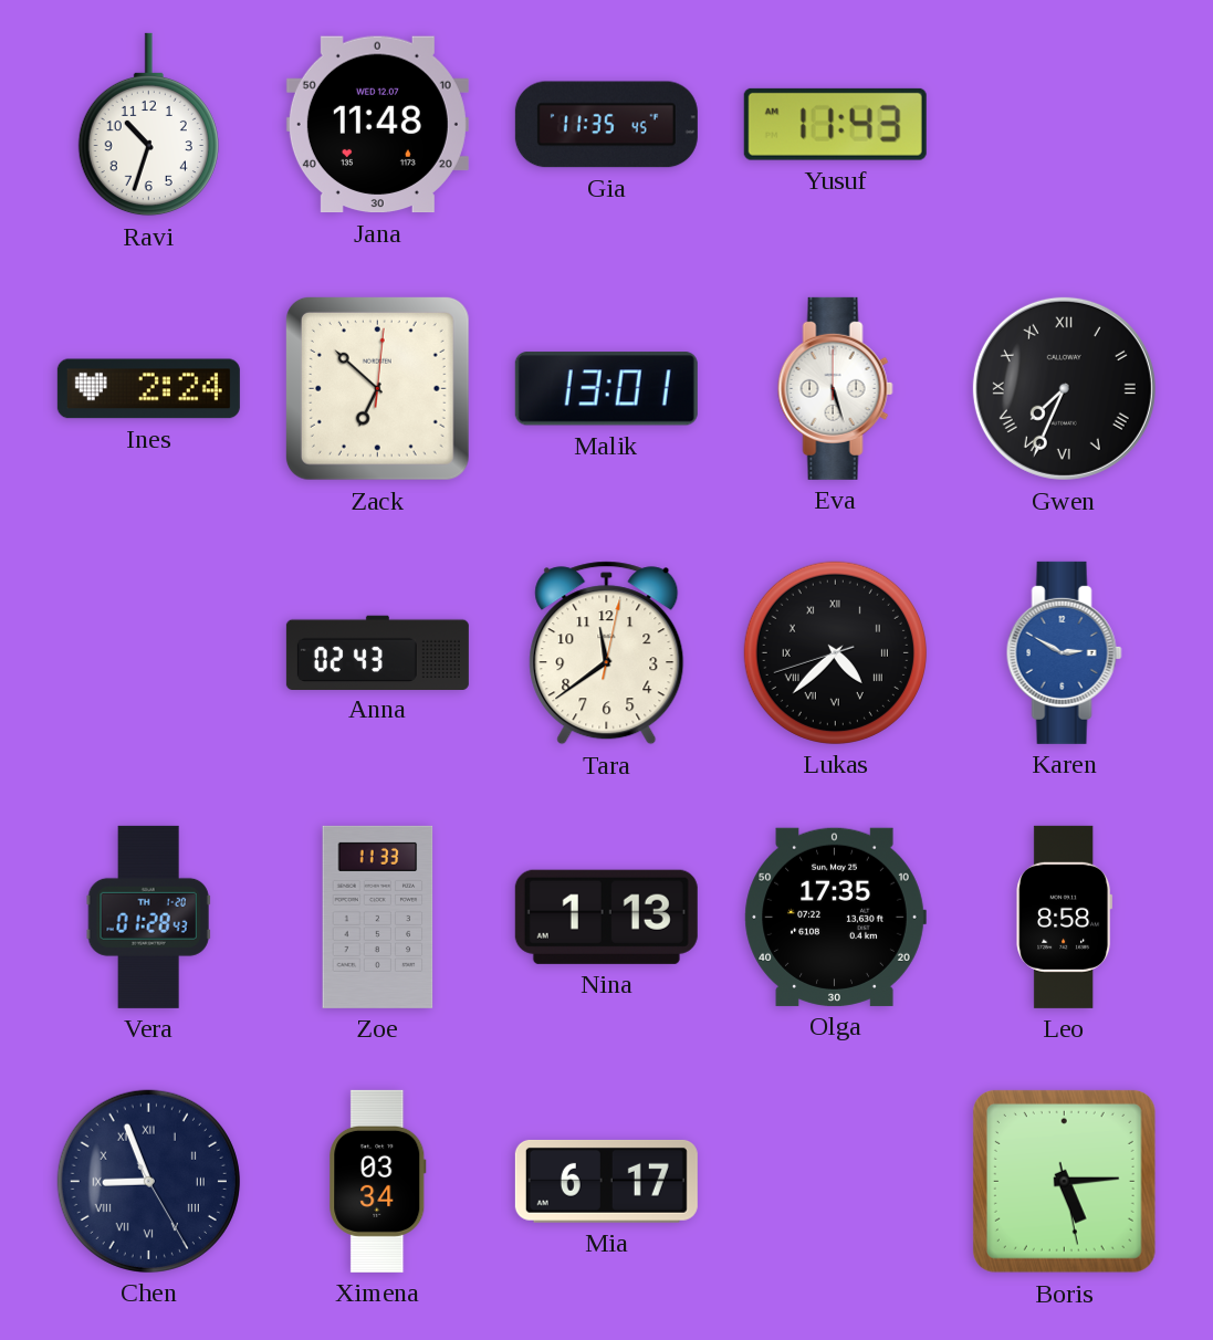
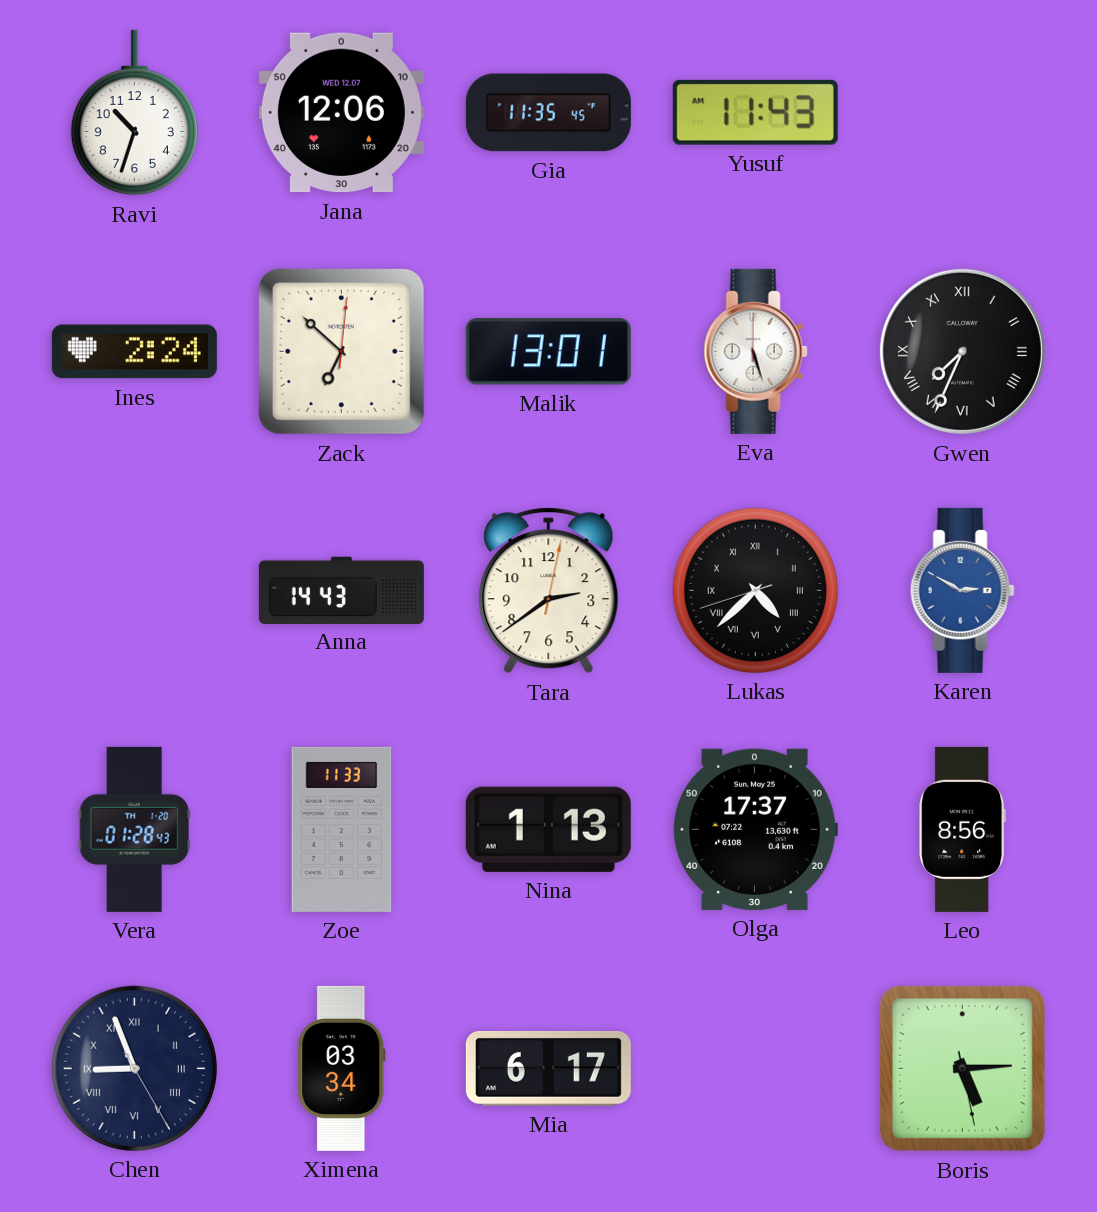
Jana: 11:48 -> 12:06
Anna: 02:43 -> 14:43
Tara: 11:39 -> 2:39
Olga: 17:35 -> 17:37
Leo: 8:58 -> 8:56
